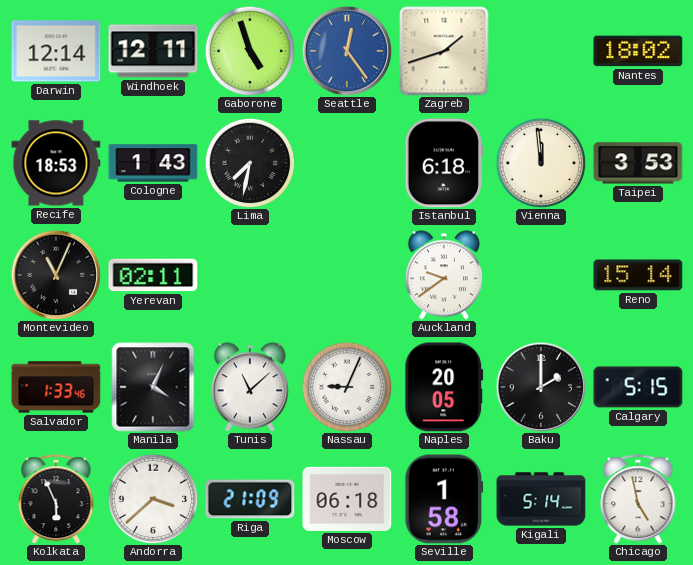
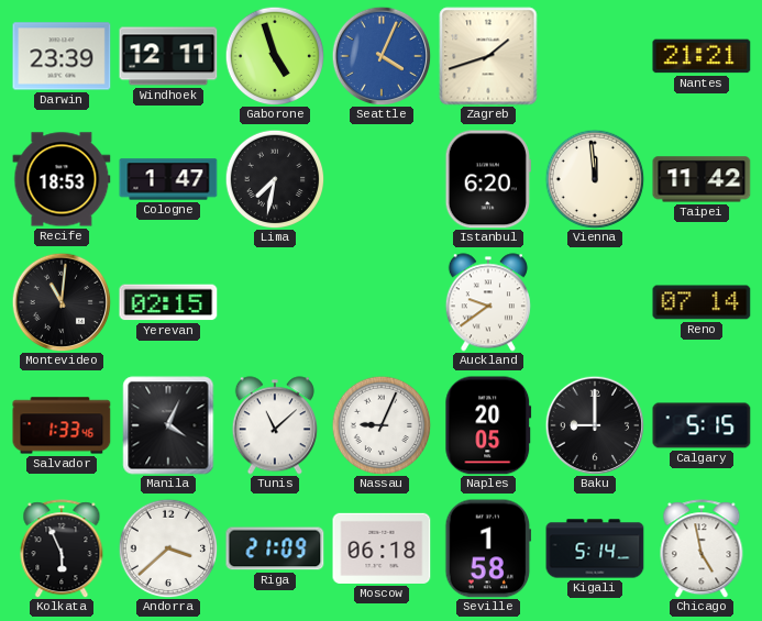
Darwin: 12:14 -> 23:39
Seattle: 12:24 -> 4:04
Nantes: 18:02 -> 21:21
Cologne: 1:43 -> 1:47
Istanbul: 6:18 -> 6:20
Taipei: 3:53 -> 11:42
Montevideo: 11:04 -> 11:01
Yerevan: 02:11 -> 02:15
Reno: 15:14 -> 07:14
Baku: 2:00 -> 9:00
